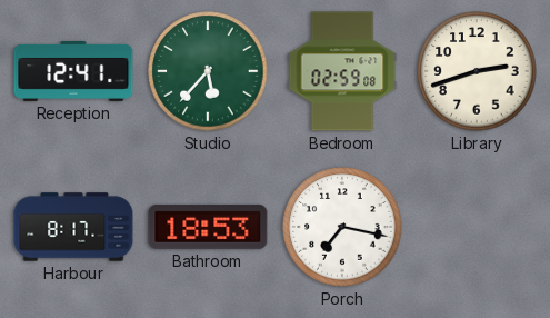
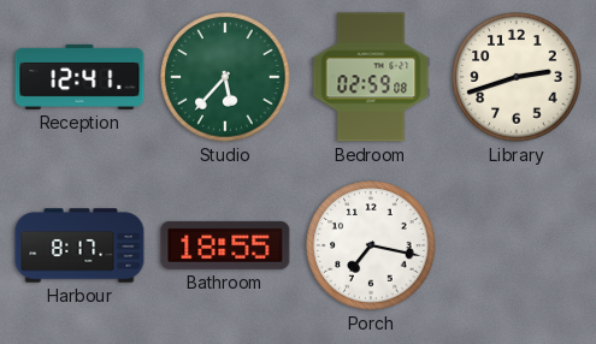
Bathroom: 18:53 -> 18:55
